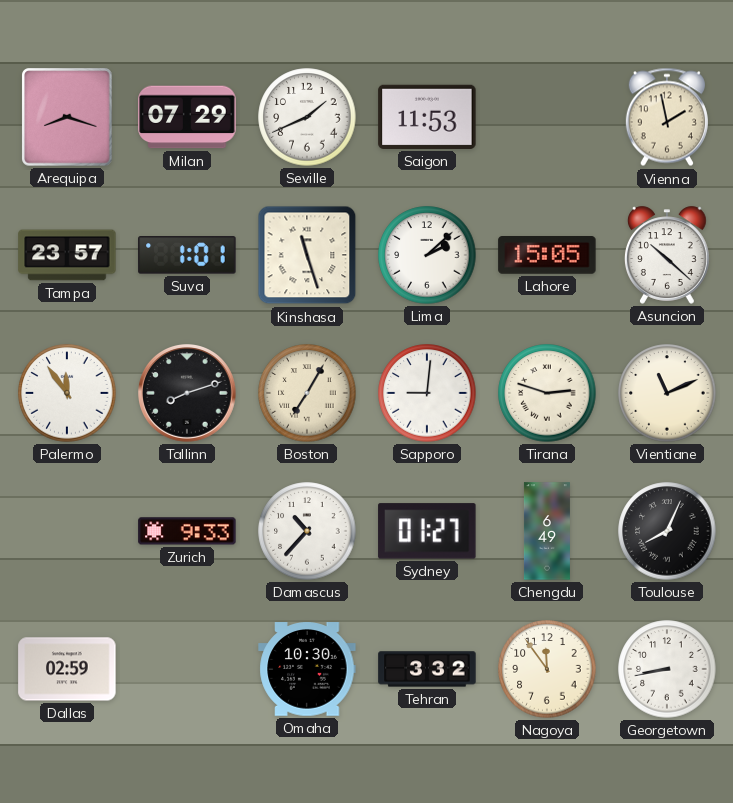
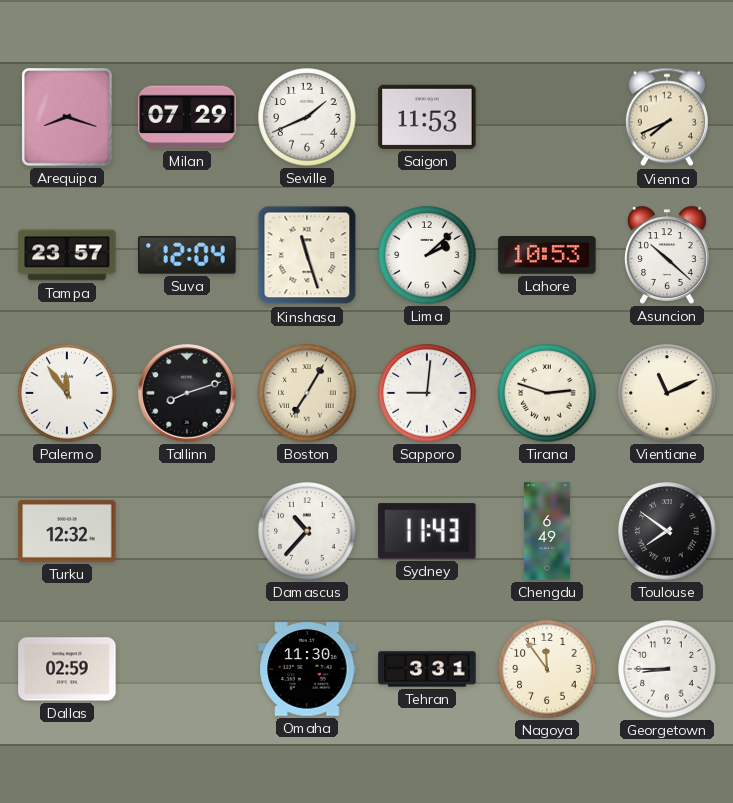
Vienna: 1:58 -> 7:41
Suva: 1:01 -> 12:04
Lahore: 15:05 -> 10:53
Turku: none -> 12:32
Zurich: 9:33 -> none
Sydney: 01:27 -> 11:43
Toulouse: 8:04 -> 7:51
Omaha: 10:30 -> 11:30
Tehran: 3:32 -> 3:31
Georgetown: 8:43 -> 8:45
